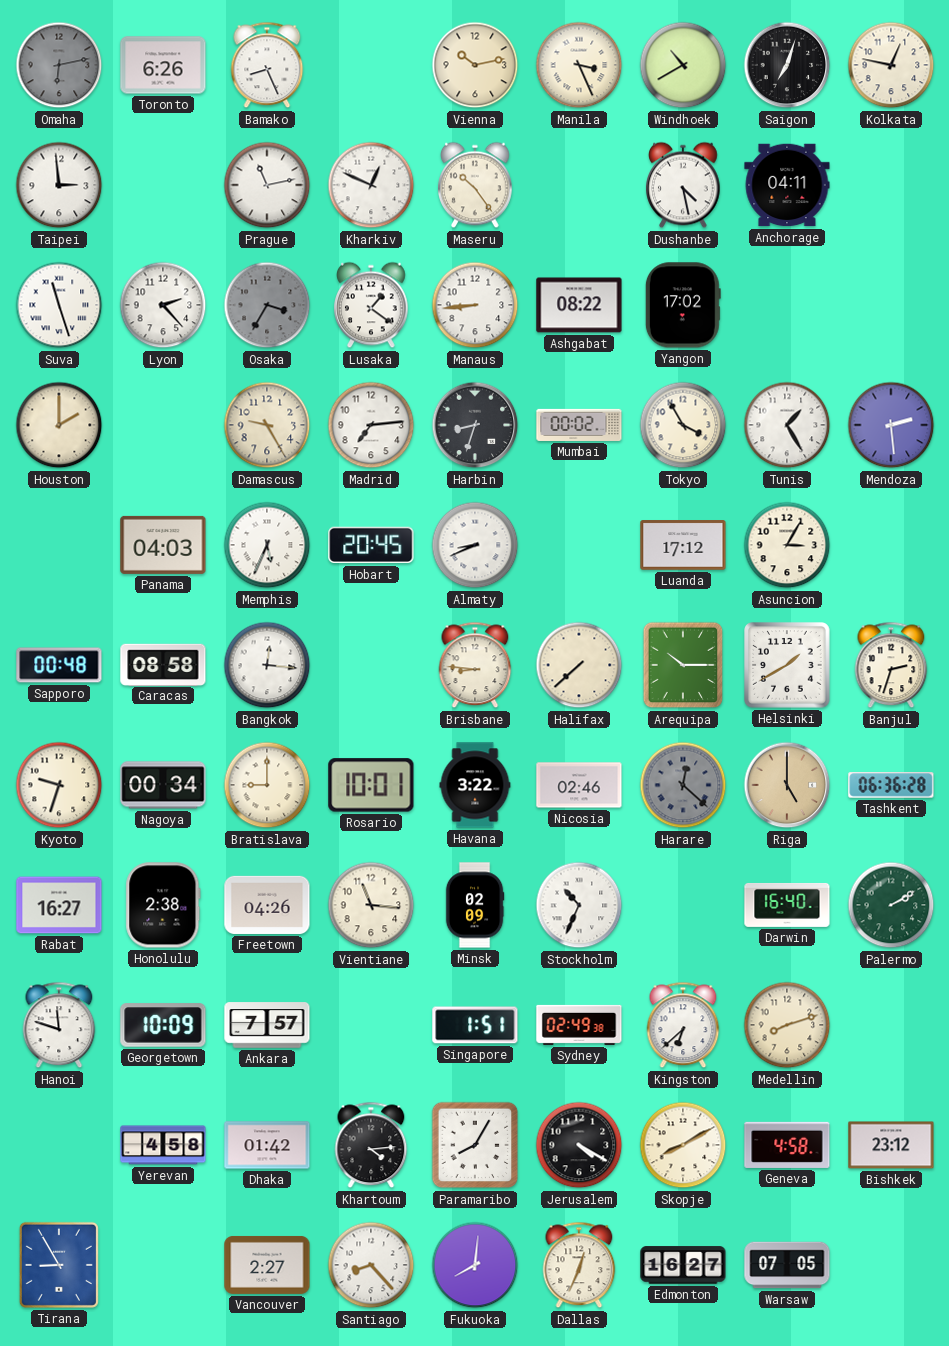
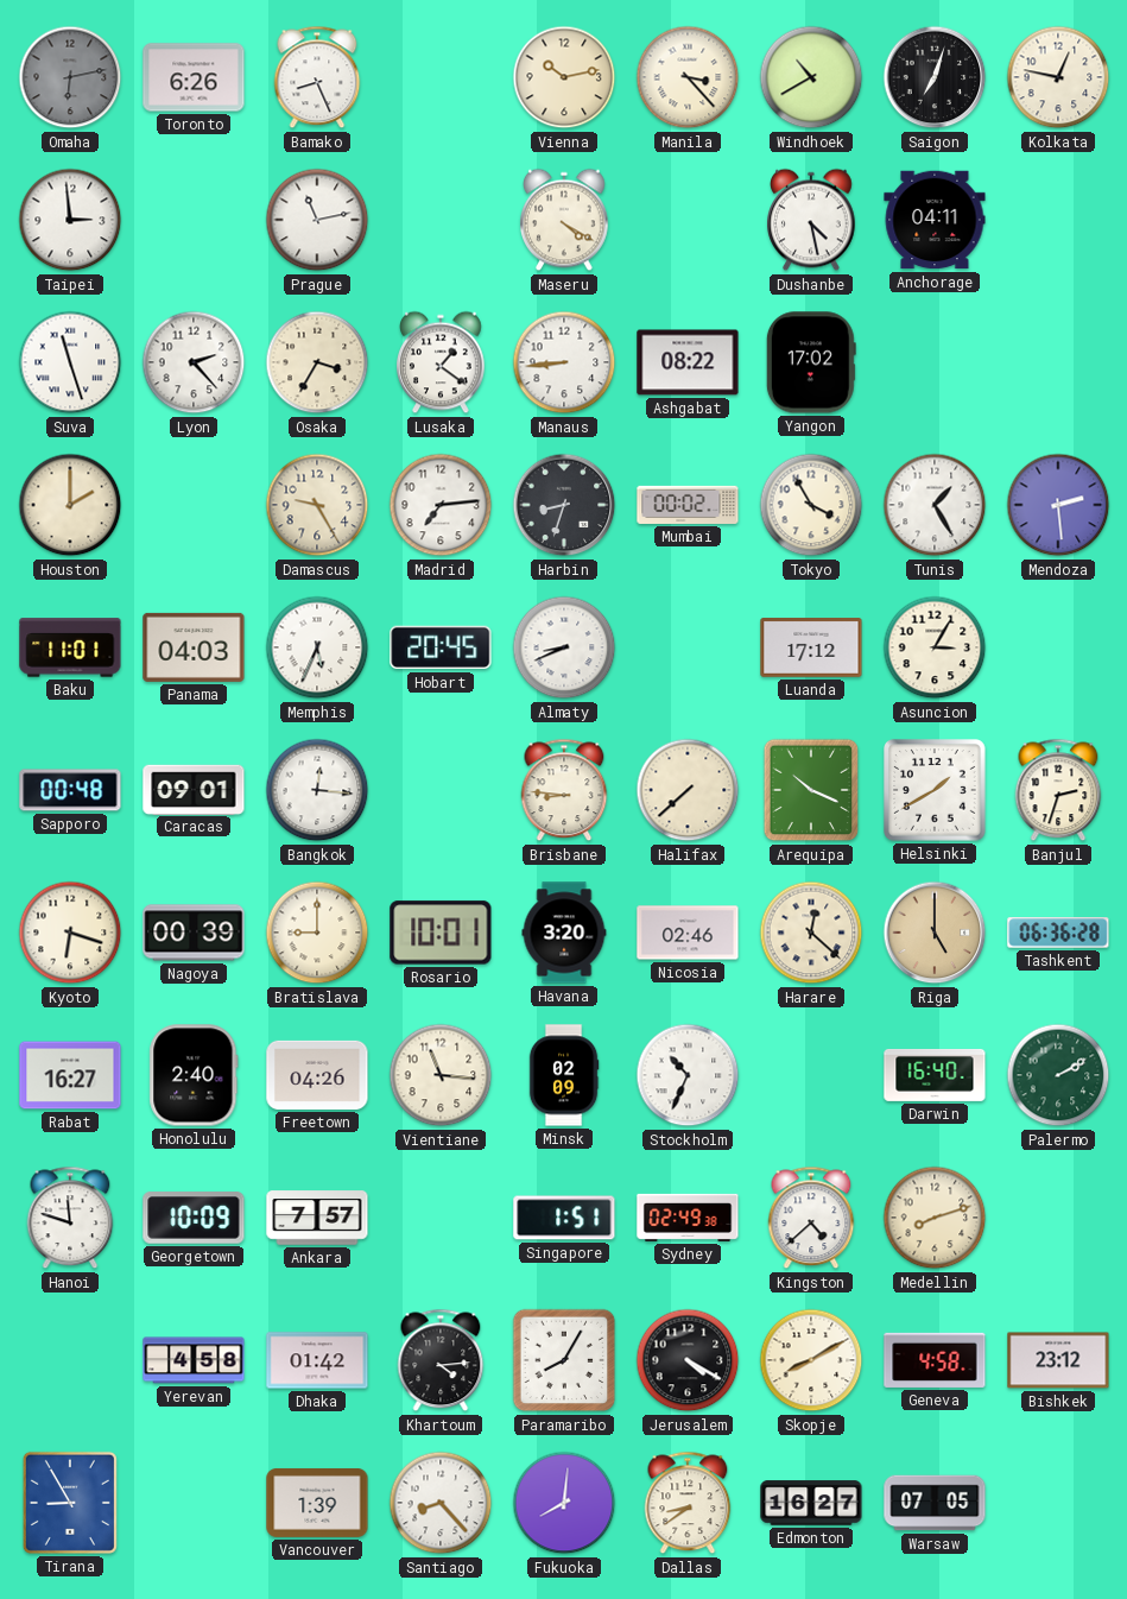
Manila: 3:26 -> 3:23
Kharkiv: 12:49 -> none
Maseru: 10:24 -> 4:20
Osaka dial: grey -> cream
Baku: none -> 11:01
Caracas: 08:58 -> 09:01
Arequipa: 10:15 -> 10:19
Kyoto: 9:33 -> 6:18
Nagoya: 00:34 -> 00:39
Havana: 3:22 -> 3:20
Harare dial: grey -> cream
Honolulu: 2:38 -> 2:40
Kingston: 6:38 -> 4:38
Vancouver: 2:27 -> 1:39
Dallas: 12:34 -> 8:39
